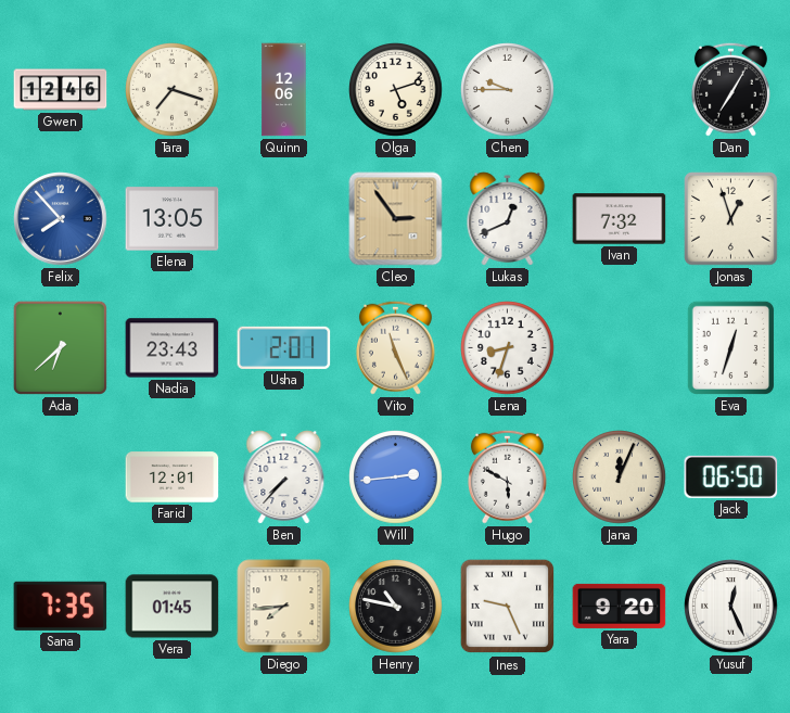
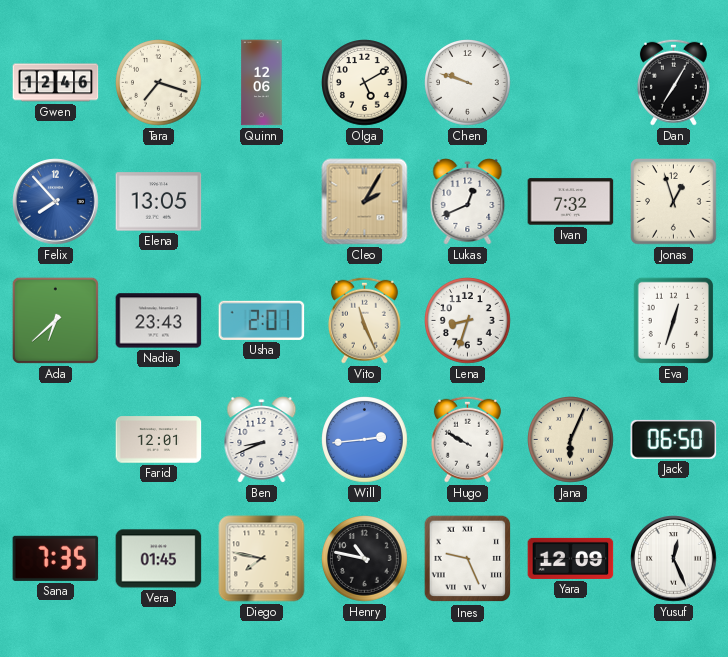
Olga: 5:12 -> 5:10
Chen: 9:45 -> 9:48
Cleo: 2:54 -> 2:05
Ben: 7:37 -> 8:41
Hugo: 5:50 -> 9:50
Jana: 12:04 -> 6:04
Diego: 7:44 -> 7:47
Yara: 9:20 -> 12:09
